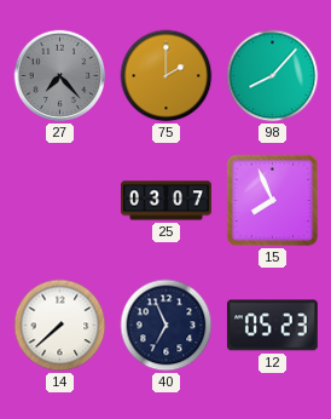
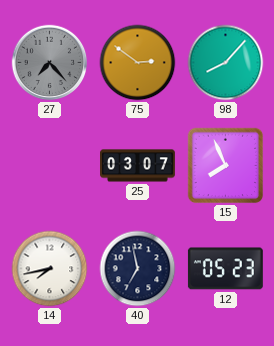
75: 2:00 -> 2:51
14: 7:38 -> 7:43
40: 6:56 -> 6:58
